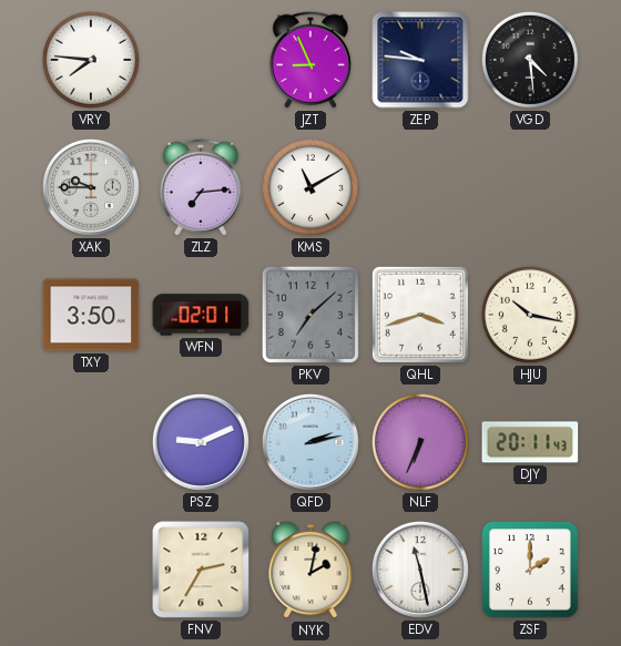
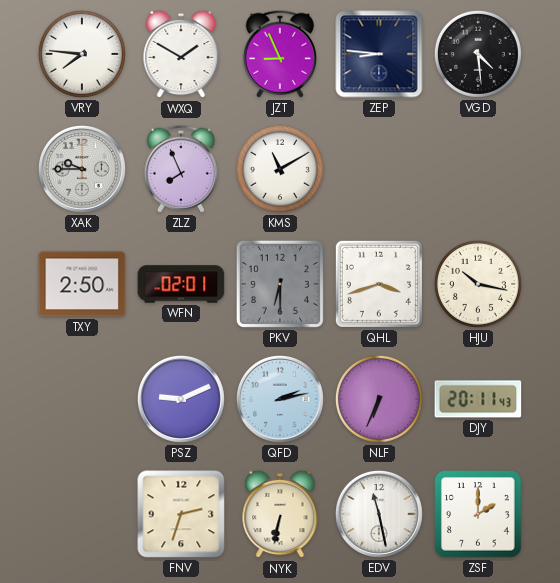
WXQ: none -> 1:50
ZEP: 9:46 -> 8:46
ZLZ: 7:14 -> 7:56
TXY: 3:50 -> 2:50
PKV: 7:08 -> 6:30
FNV: 2:35 -> 2:33
NYK: 2:02 -> 6:32
